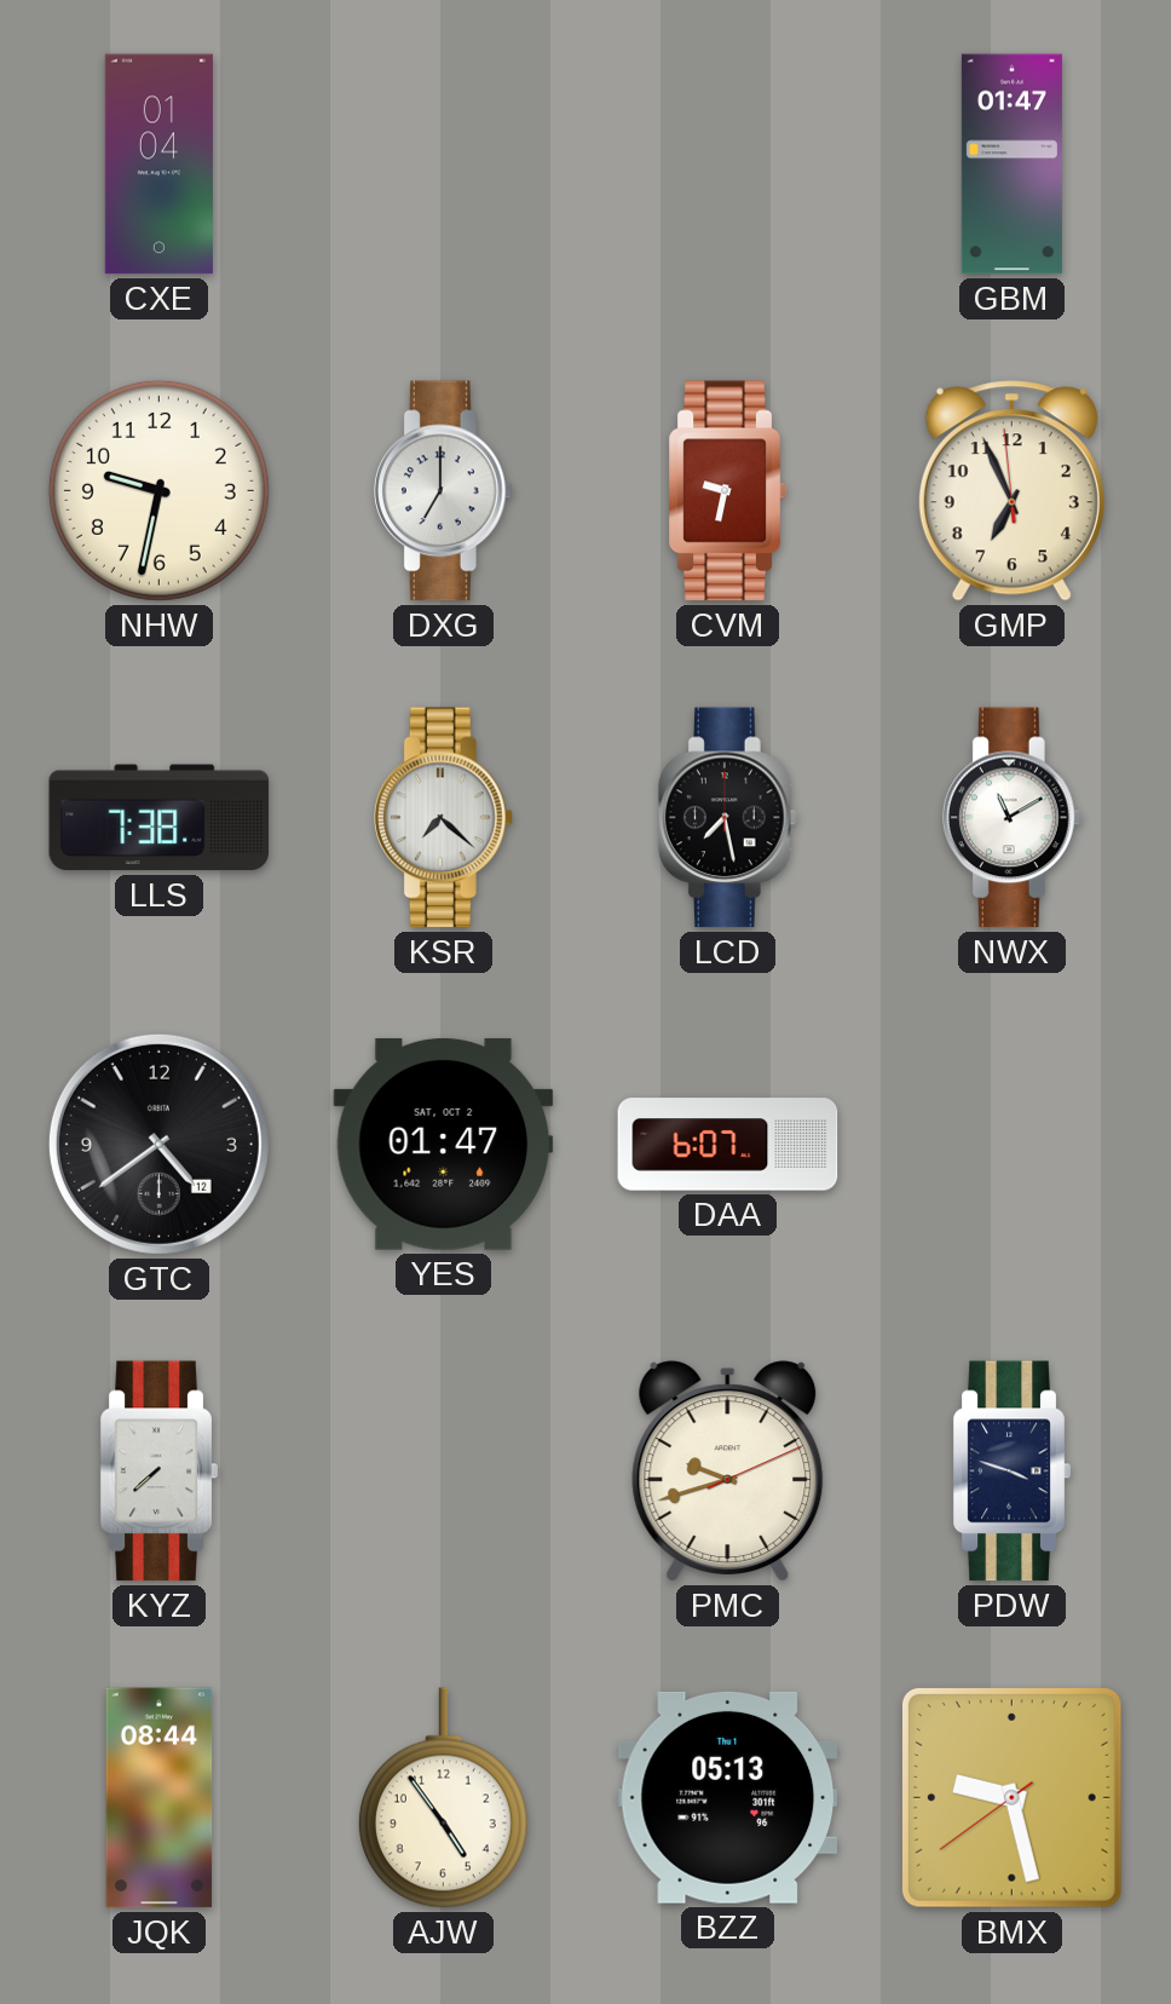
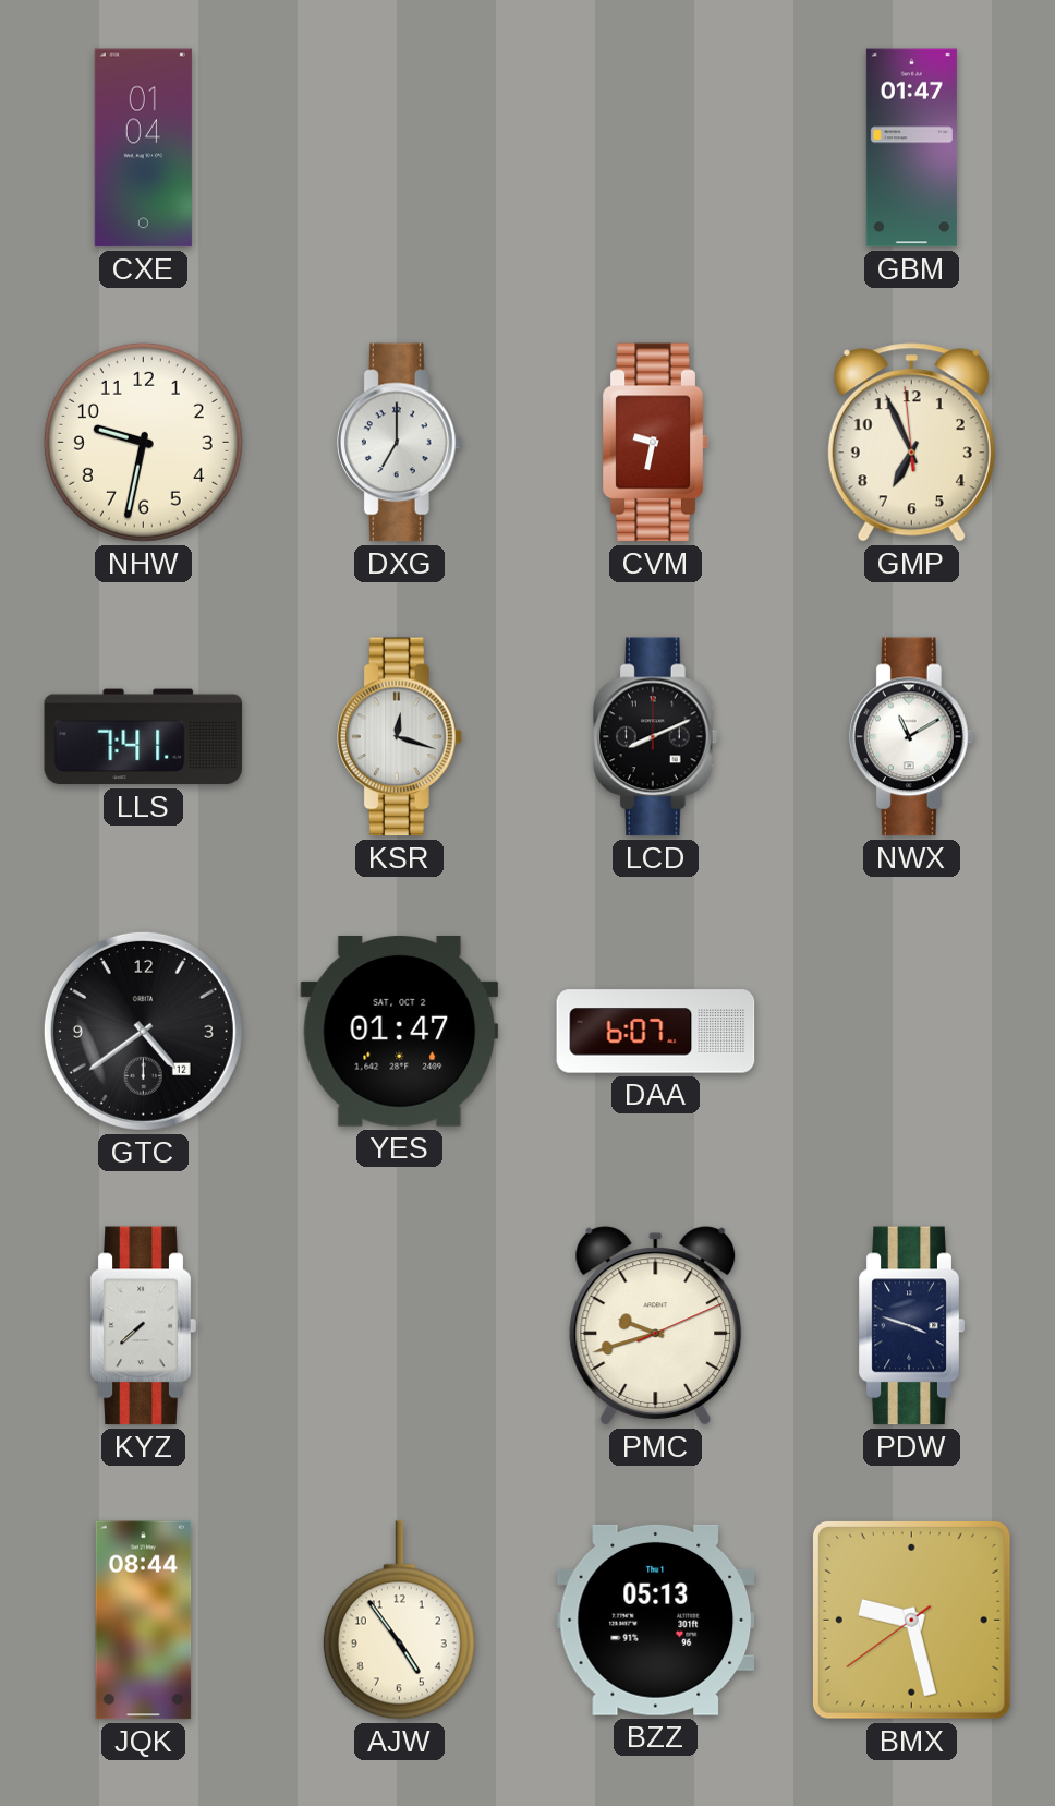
LLS: 7:38 -> 7:41
KSR: 7:22 -> 12:18
LCD: 7:28 -> 8:11
